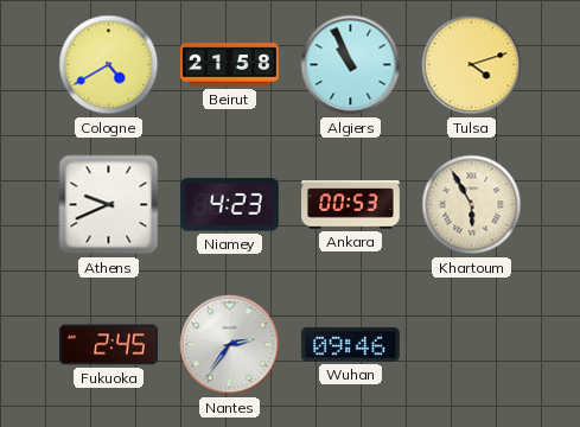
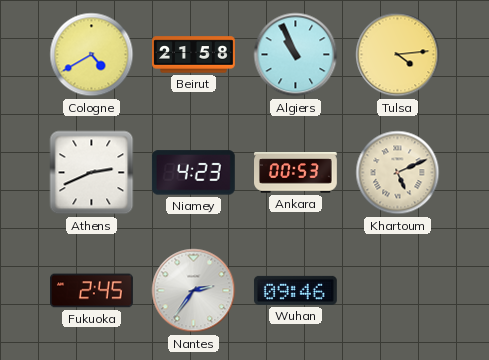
Tulsa: 4:12 -> 4:14
Athens: 9:41 -> 2:41
Khartoum: 5:55 -> 5:11
